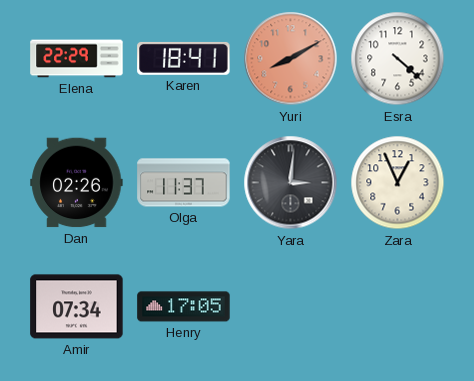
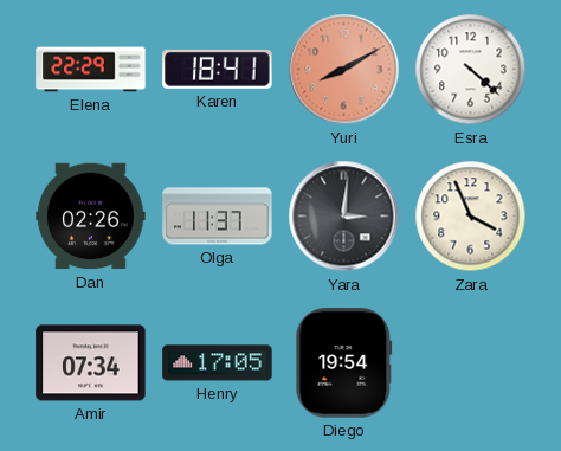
Zara: 12:56 -> 3:56
Diego: none -> 19:54
